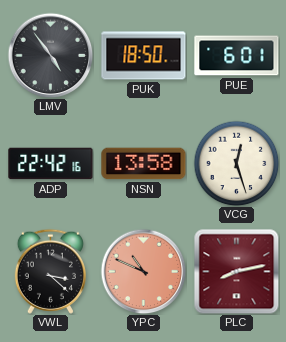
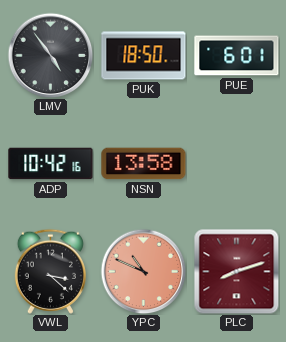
ADP: 22:42 -> 10:42
VCG: 12:27 -> none
PLC: 8:13 -> 8:12
